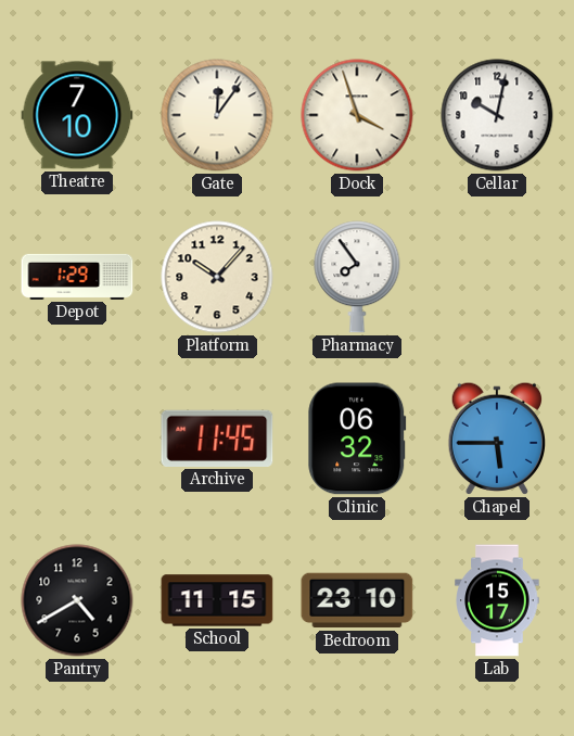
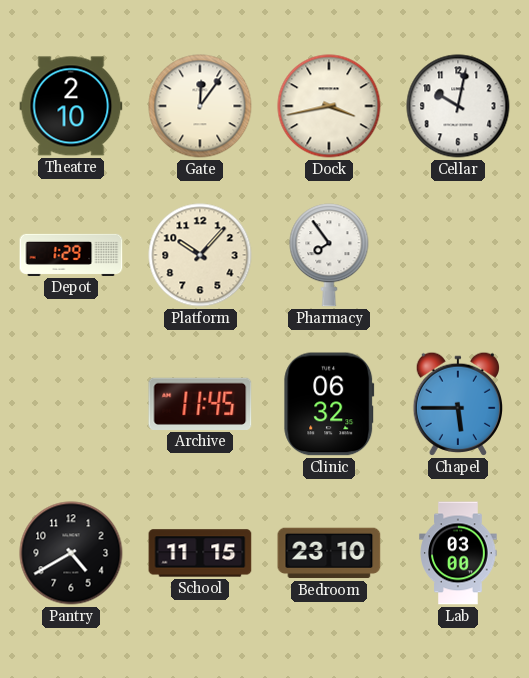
Theatre: 7:10 -> 2:10
Dock: 3:57 -> 3:43
Lab: 15:17 -> 03:00
